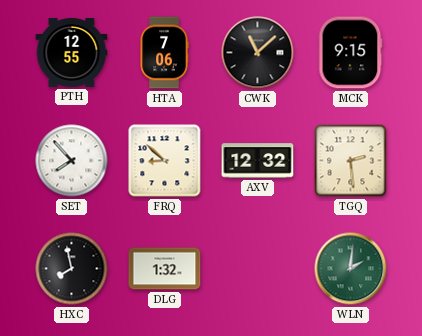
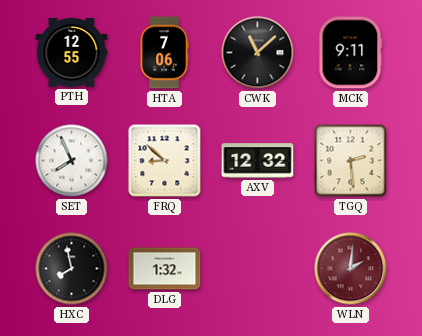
MCK: 9:15 -> 9:11
SET: 7:53 -> 7:56
WLN dial: green -> burgundy
